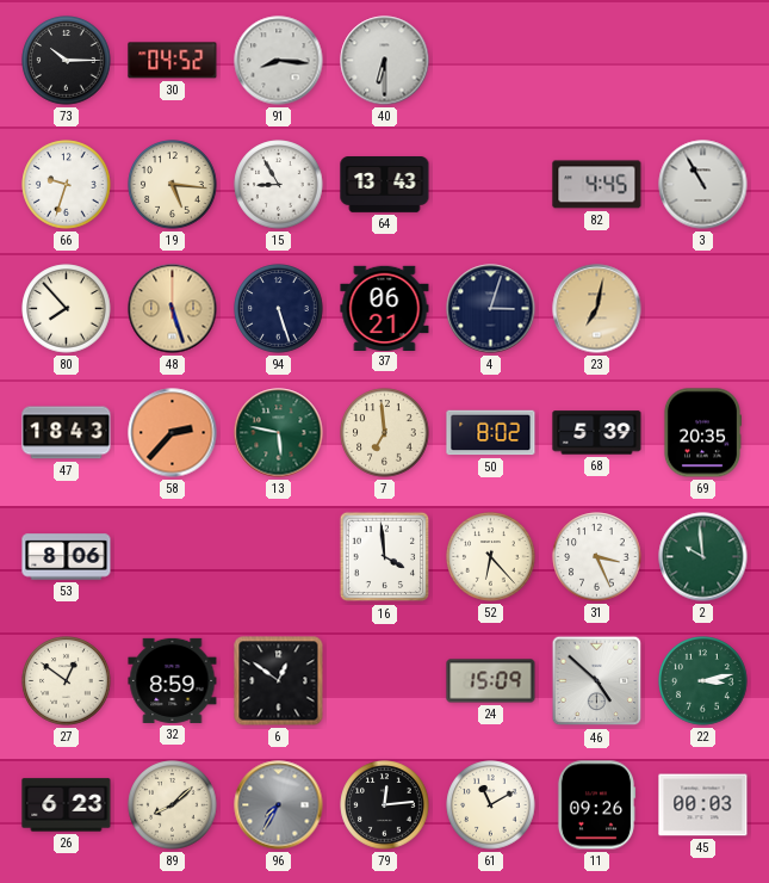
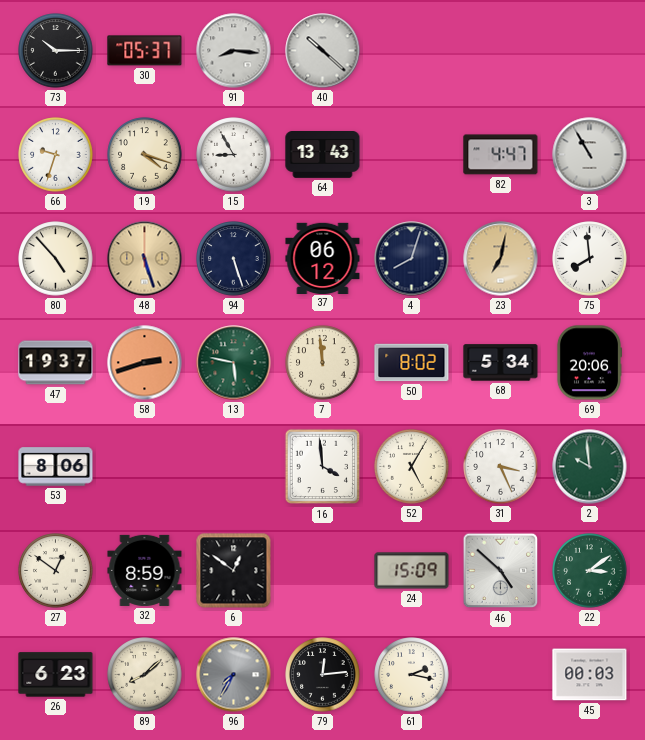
30: 04:52 -> 05:37
40: 6:30 -> 10:22
19: 5:16 -> 4:18
82: 4:45 -> 4:47
80: 7:53 -> 4:53
37: 06:21 -> 06:12
4: 3:03 -> 8:03
75: none -> 7:59
47: 18:43 -> 19:37
58: 2:37 -> 2:42
7: 6:59 -> 11:59
68: 5:39 -> 5:34
69: 20:35 -> 20:06
52: 6:23 -> 5:05
22: 3:13 -> 3:09
61: 11:10 -> 2:17
11: 09:26 -> none
